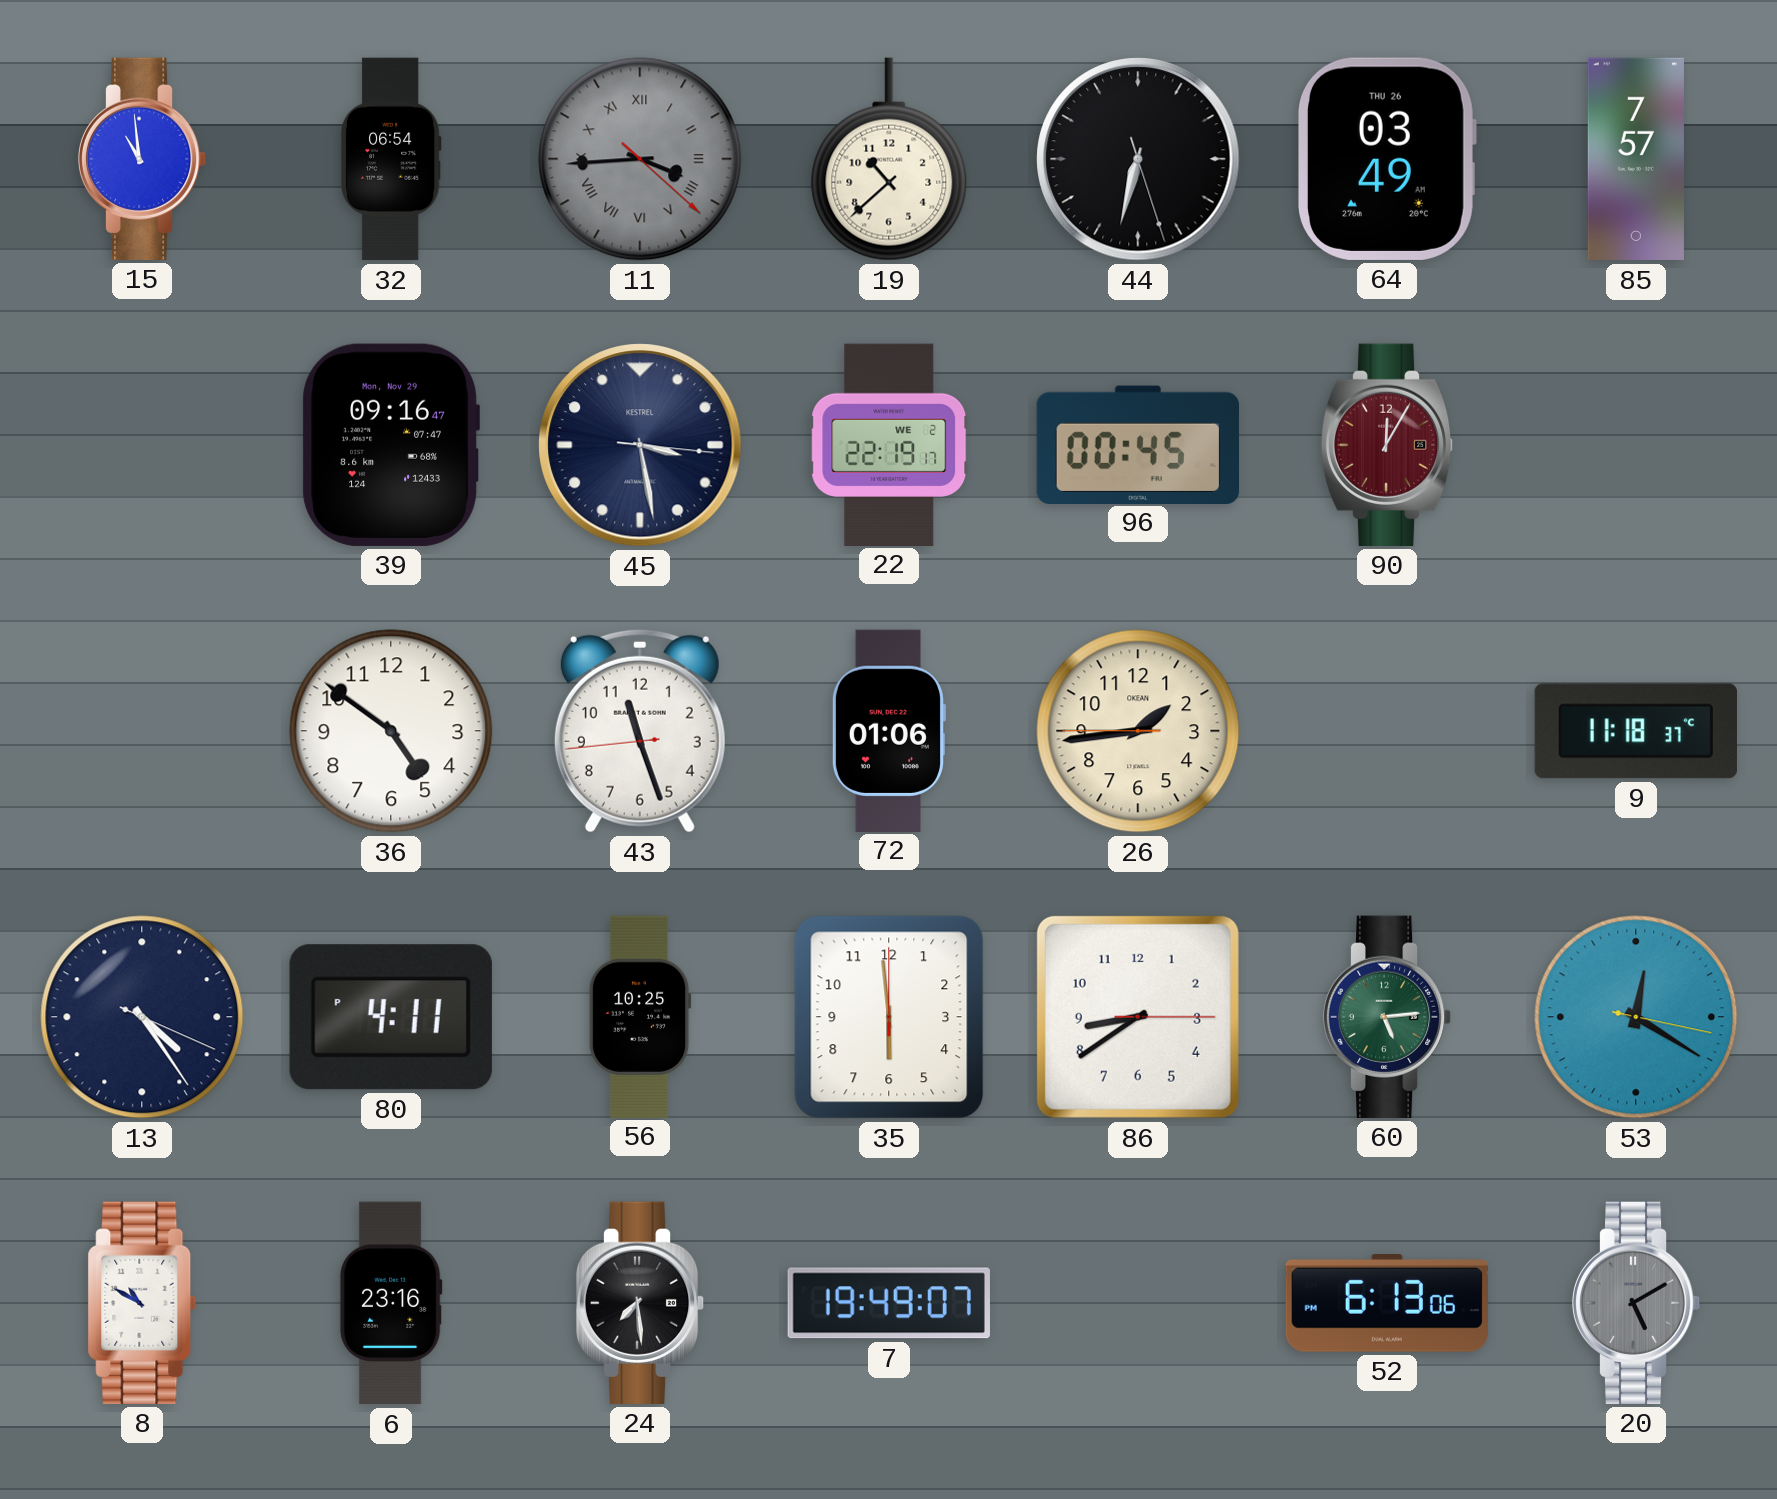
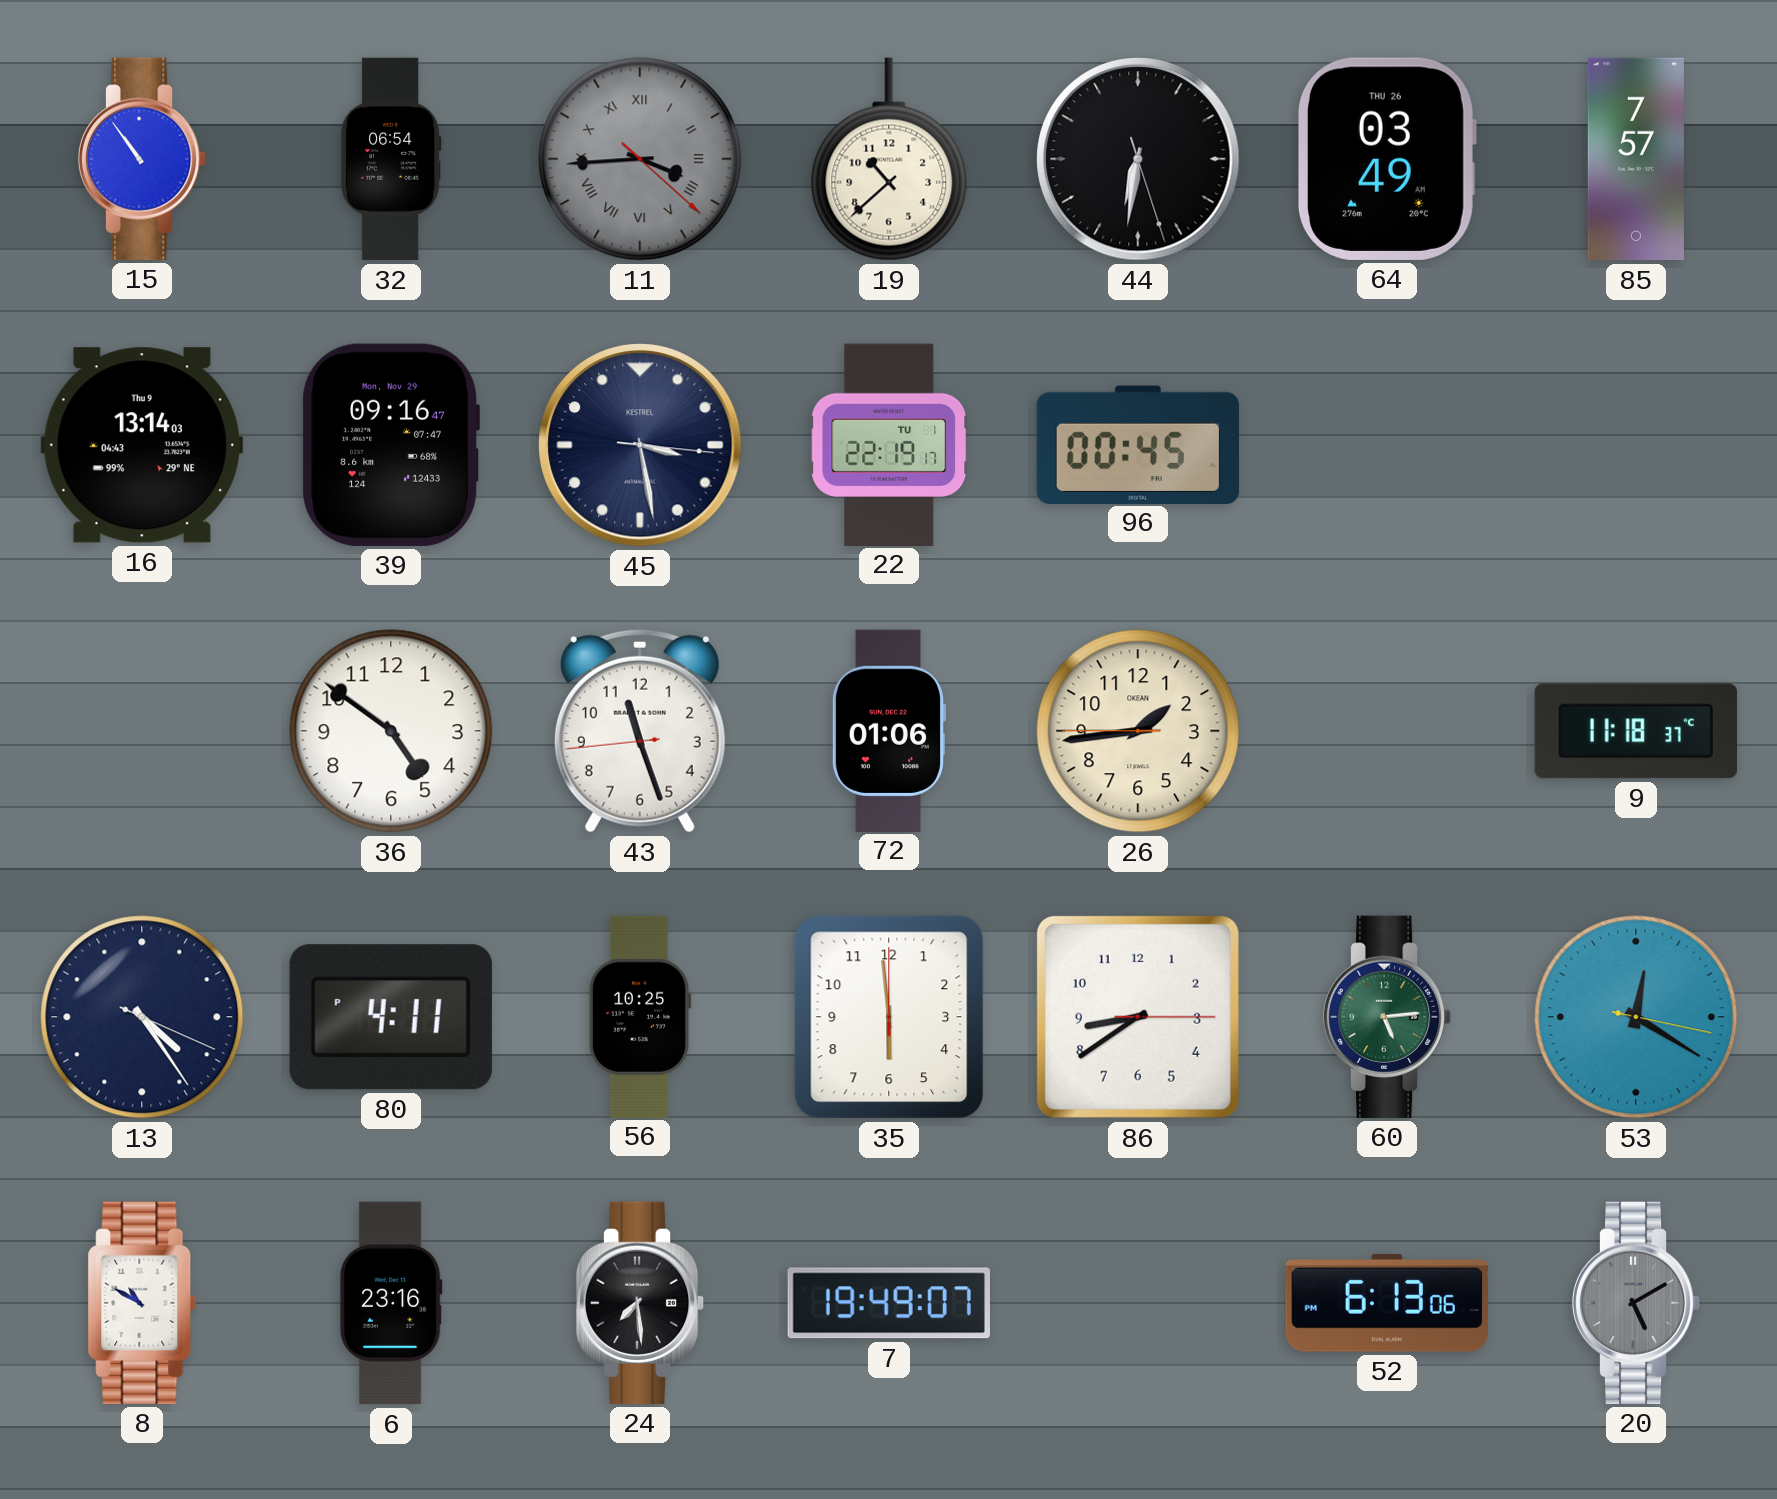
15: 10:59 -> 10:54
44: 6:32 -> 6:31
16: none -> 13:14
22 date: WE 2 -> TU 1
90: 12:05 -> none
